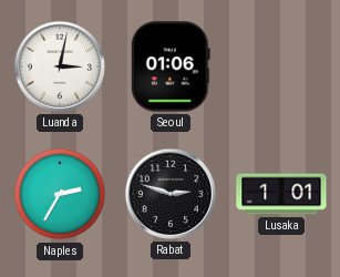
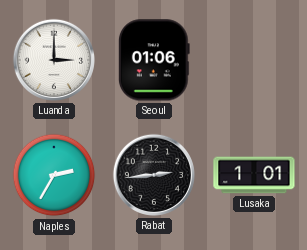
Luanda: 3:02 -> 3:00
Rabat: 2:48 -> 2:44
